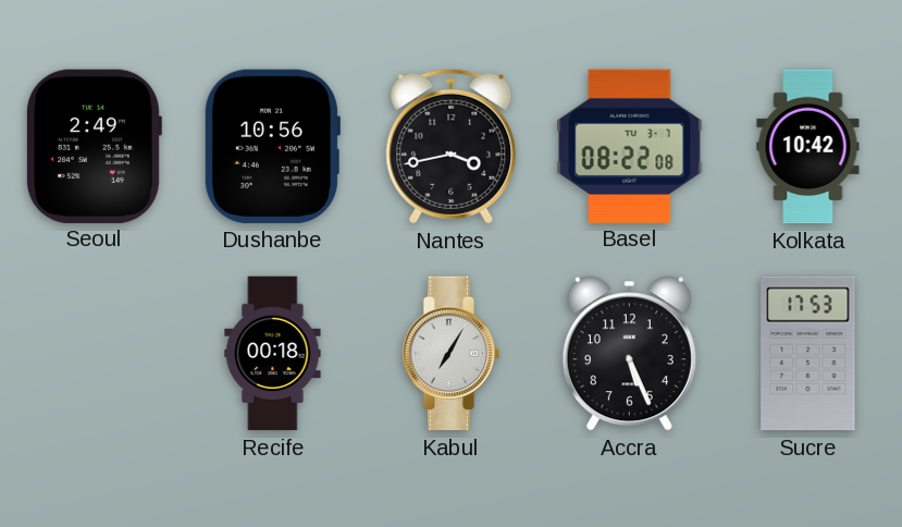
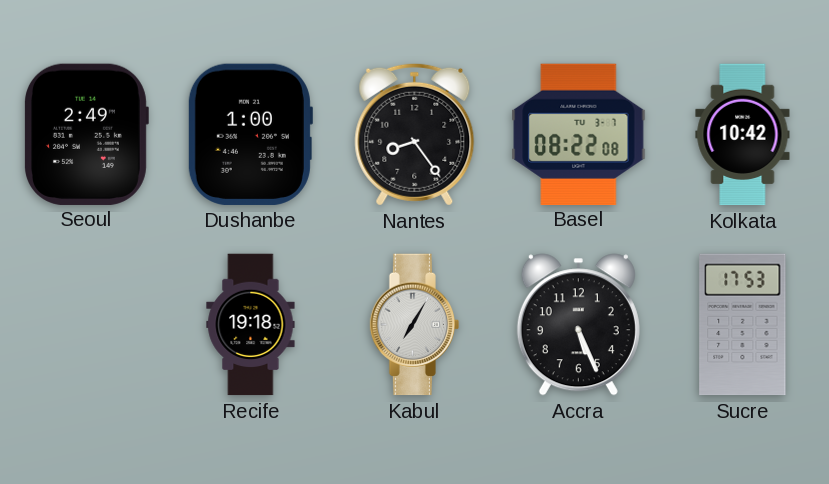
Dushanbe: 10:56 -> 1:00
Nantes: 3:43 -> 8:24
Recife: 00:18 -> 19:18
